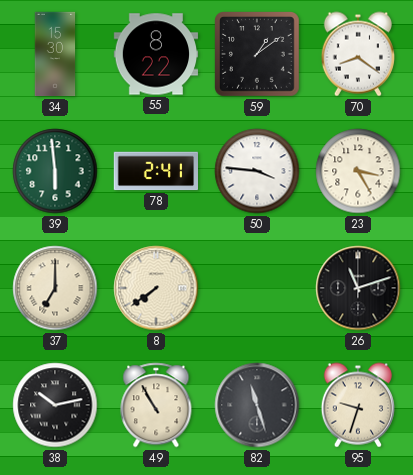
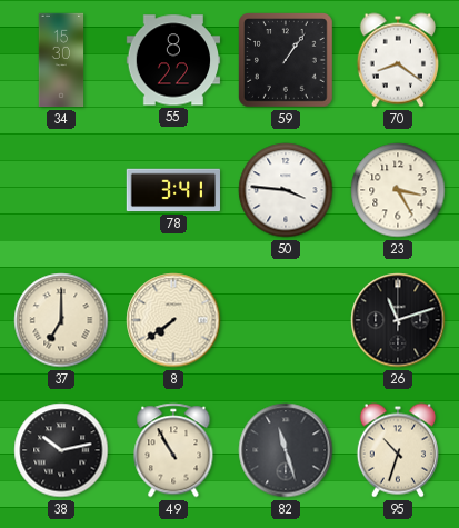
59: 1:09 -> 1:06
39: 5:59 -> none
78: 2:41 -> 3:41
95: 9:33 -> 10:33
